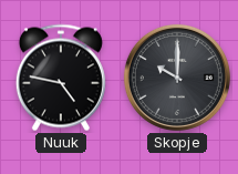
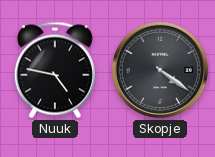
Skopje: 10:00 -> 4:21
